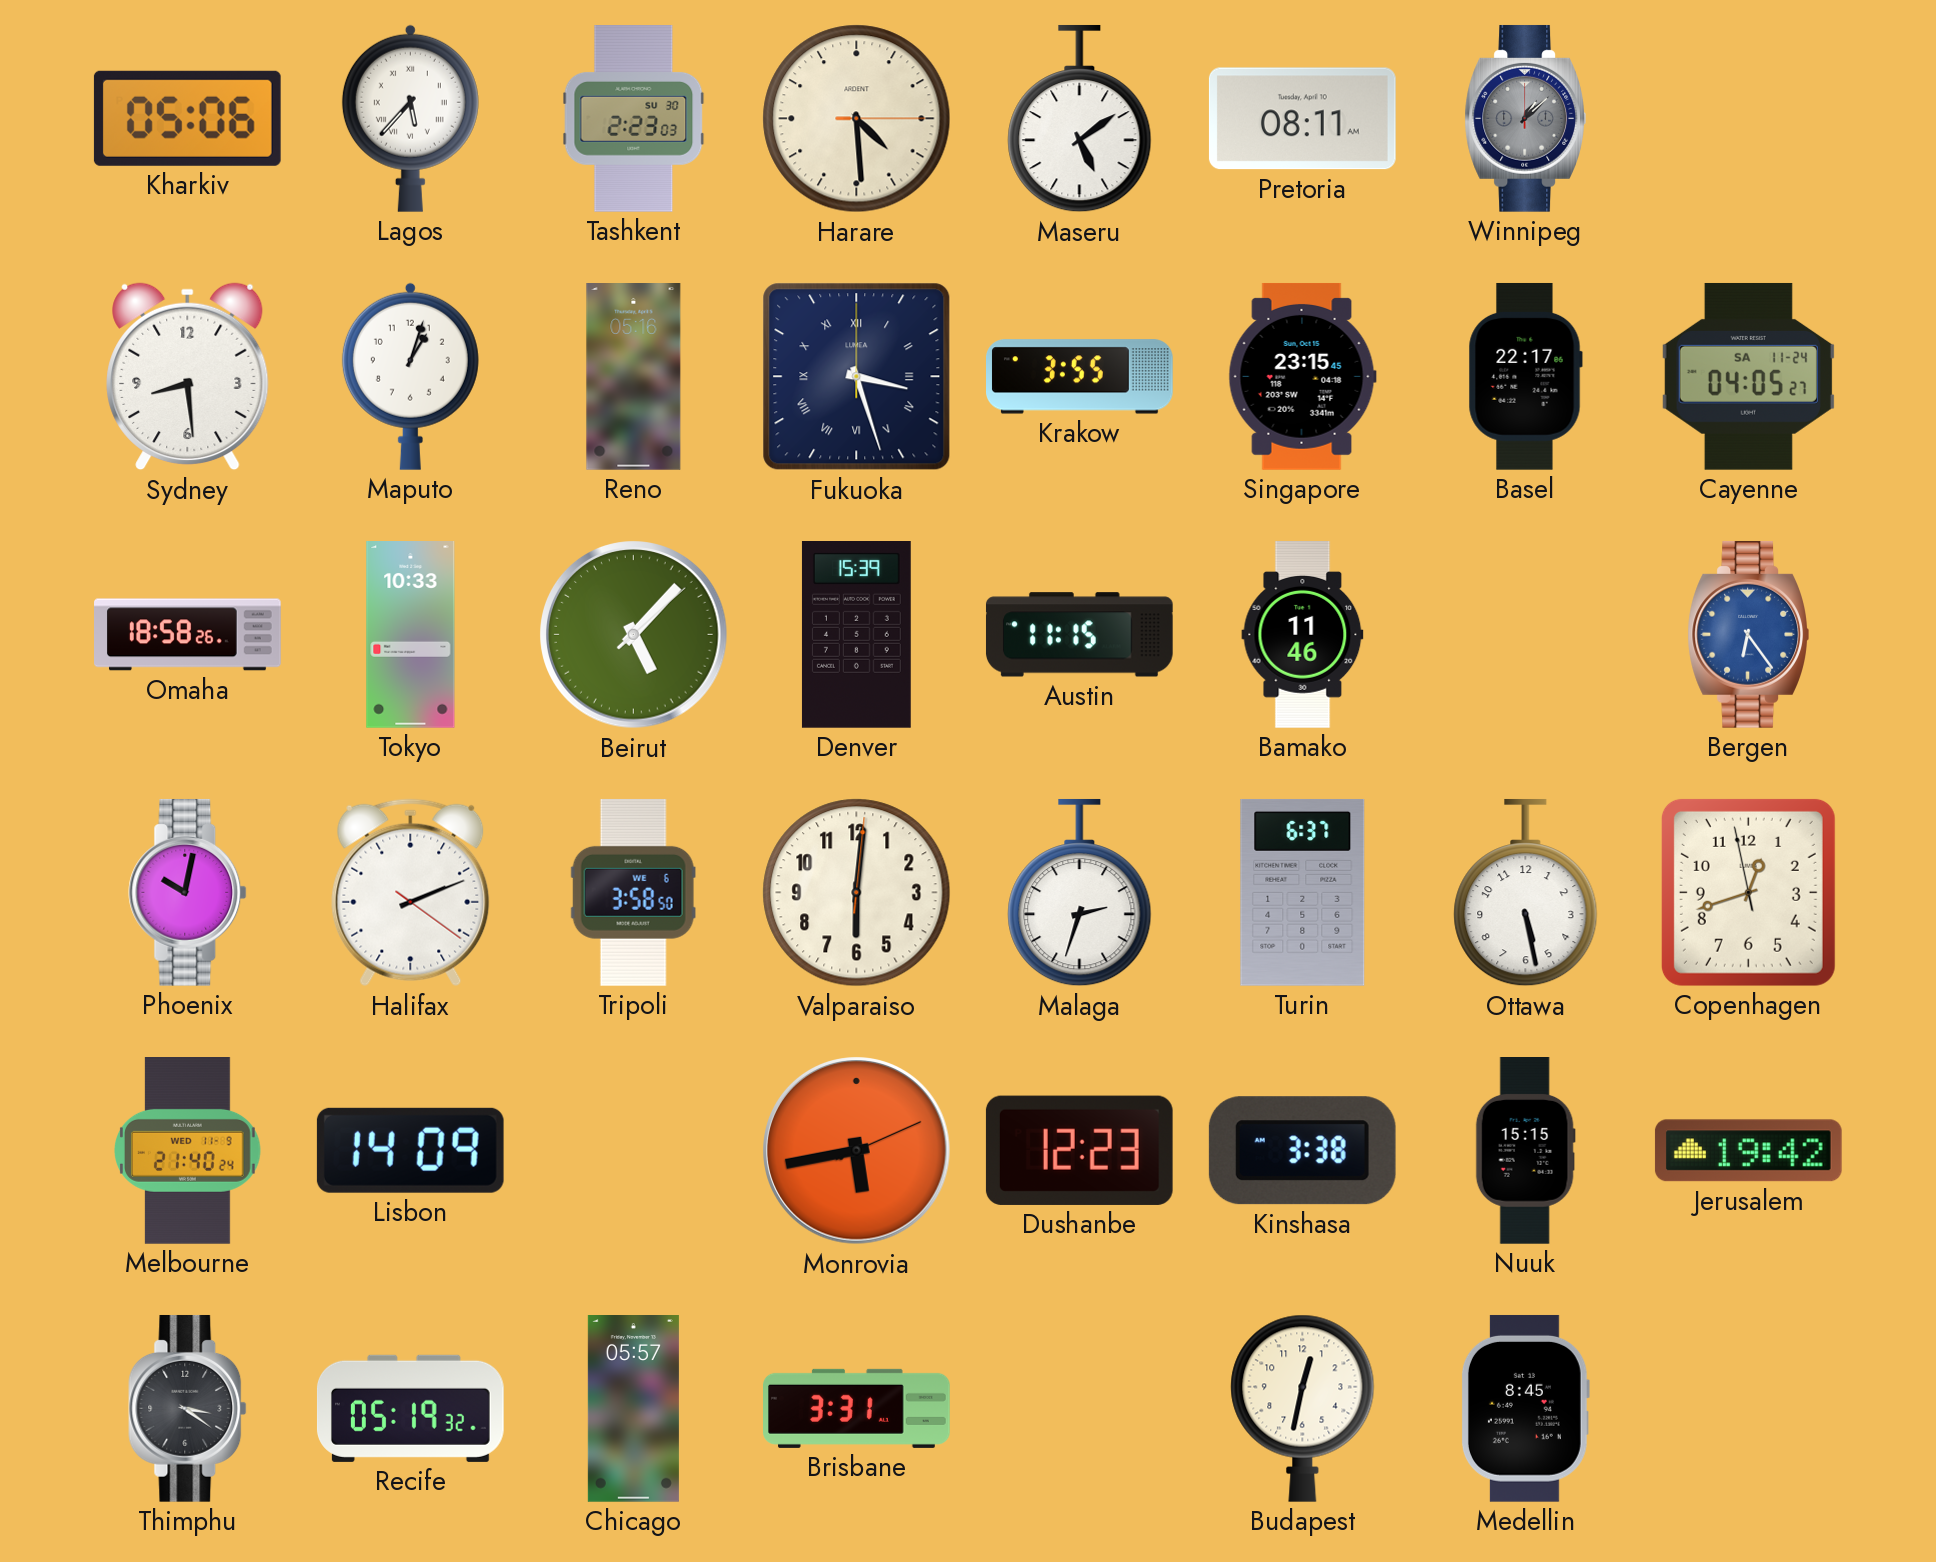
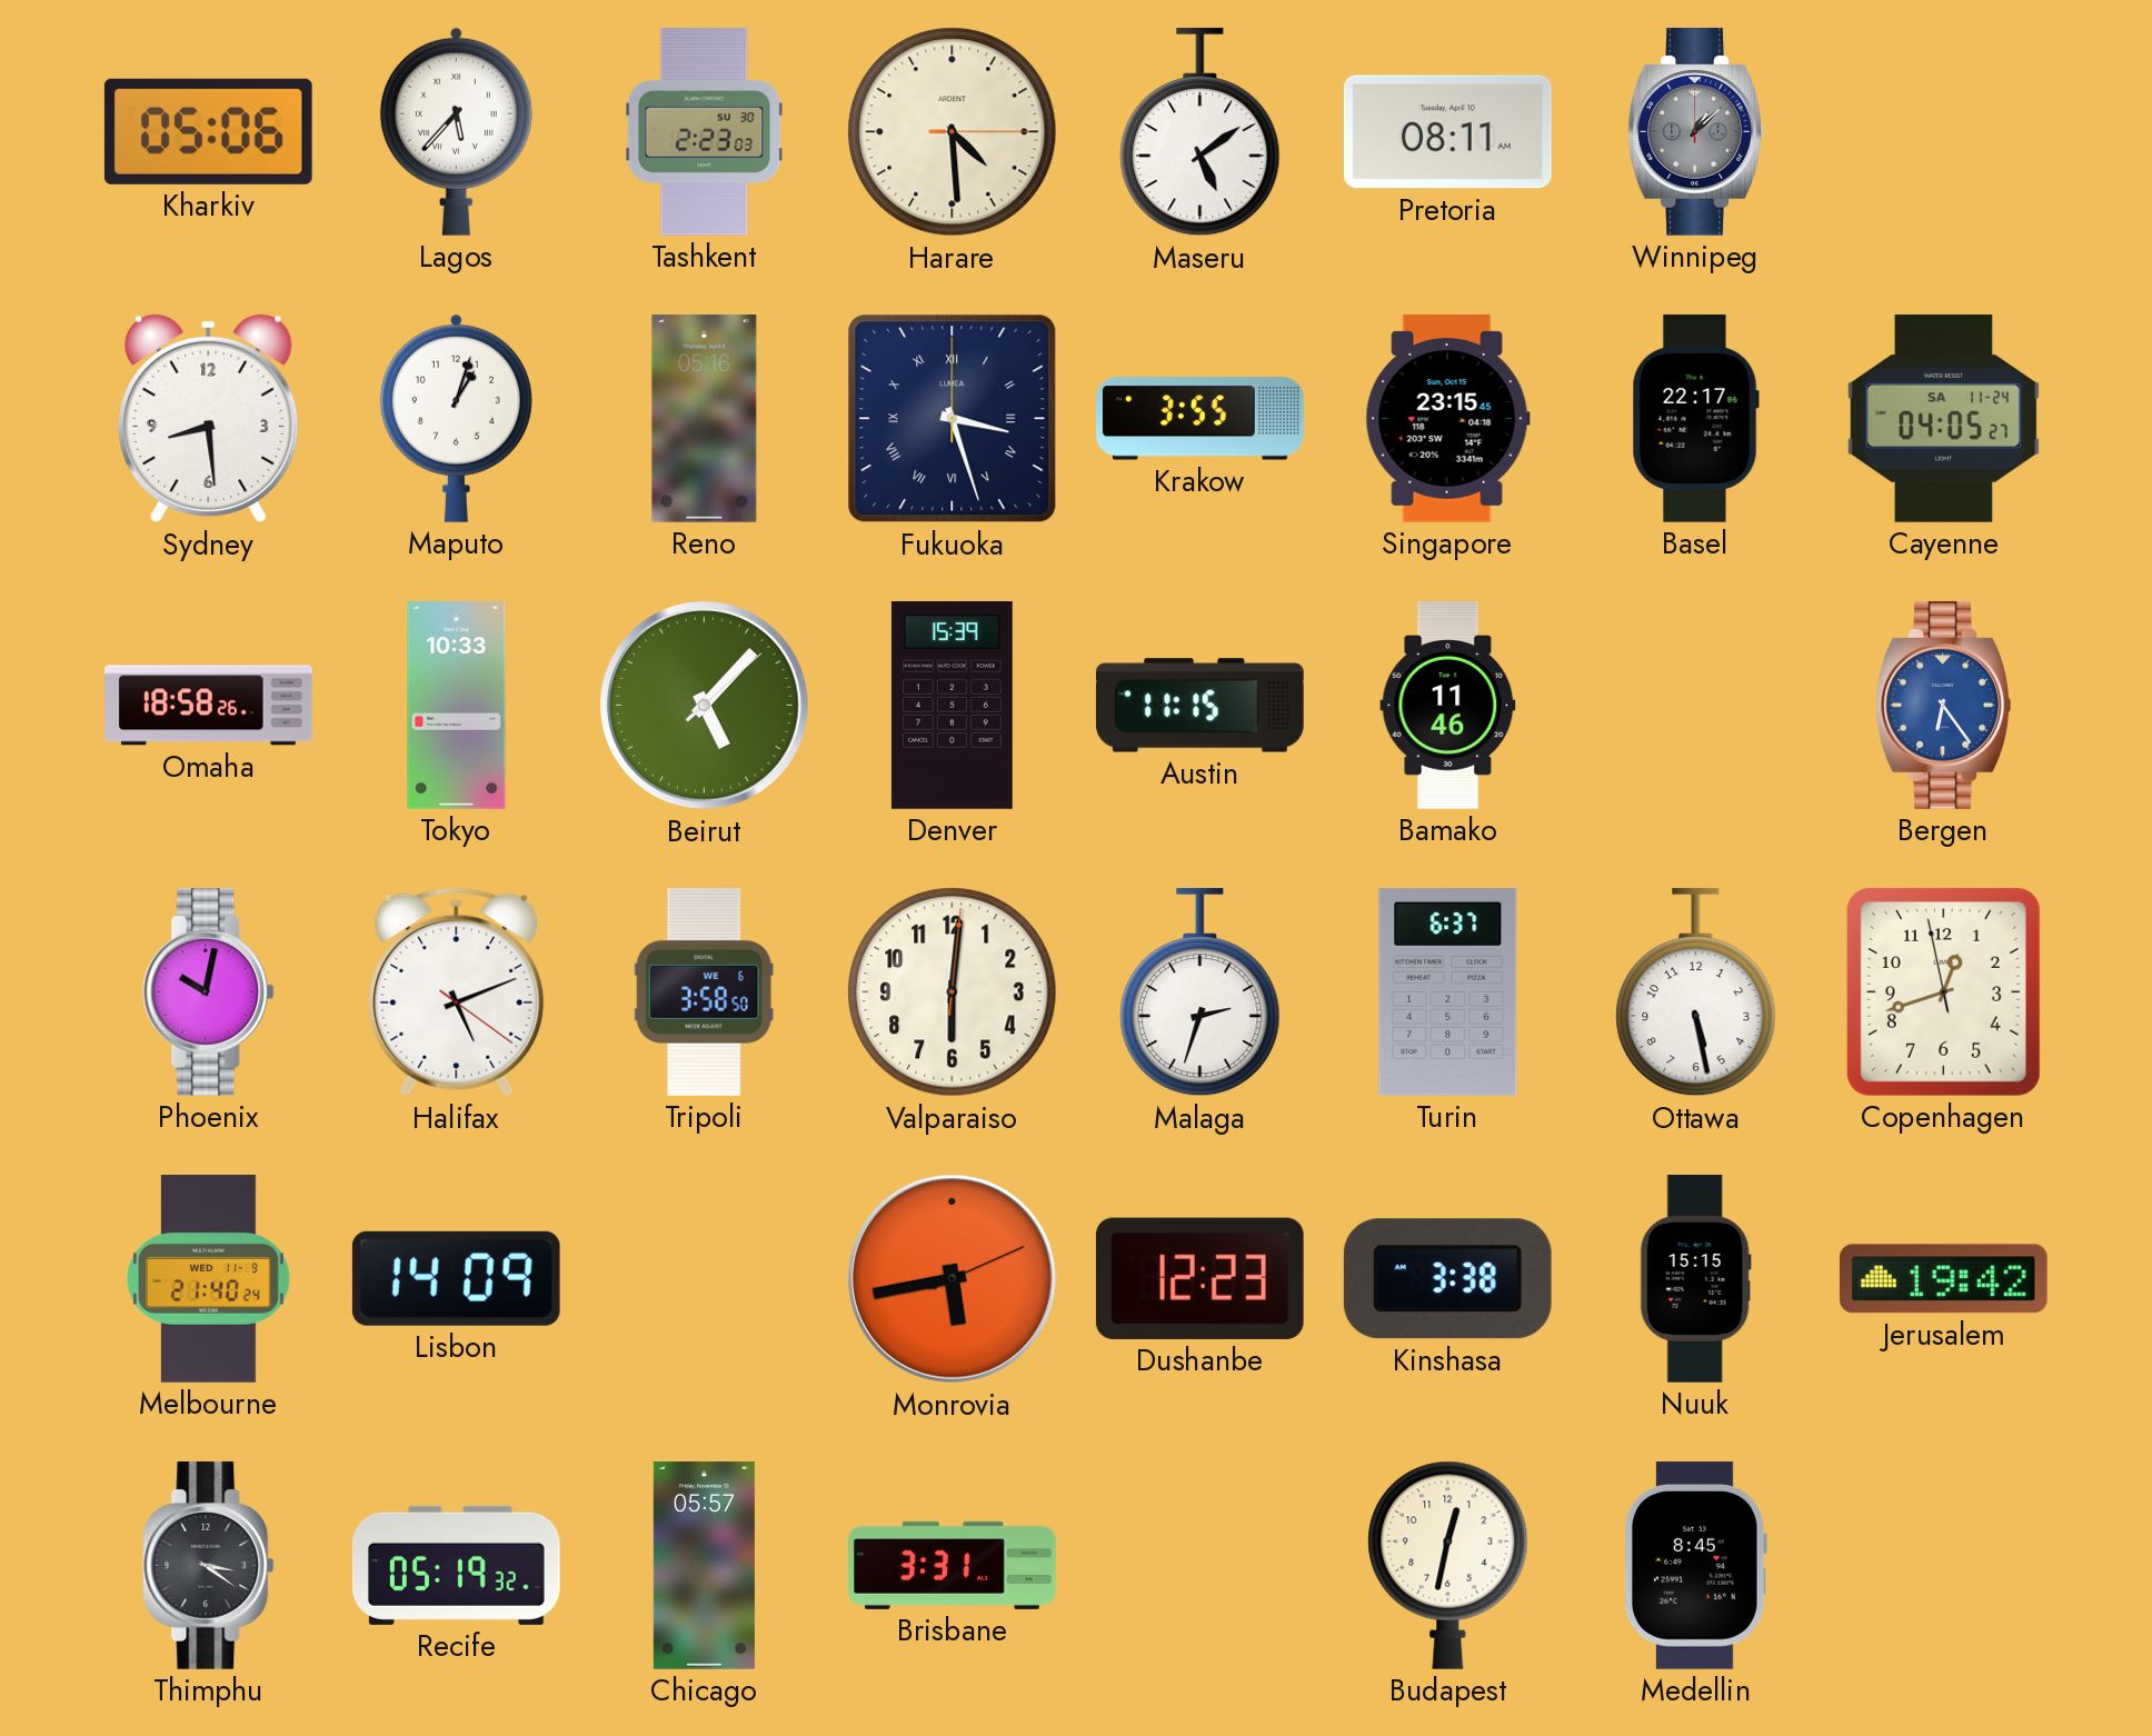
Halifax: 2:11 -> 5:11
